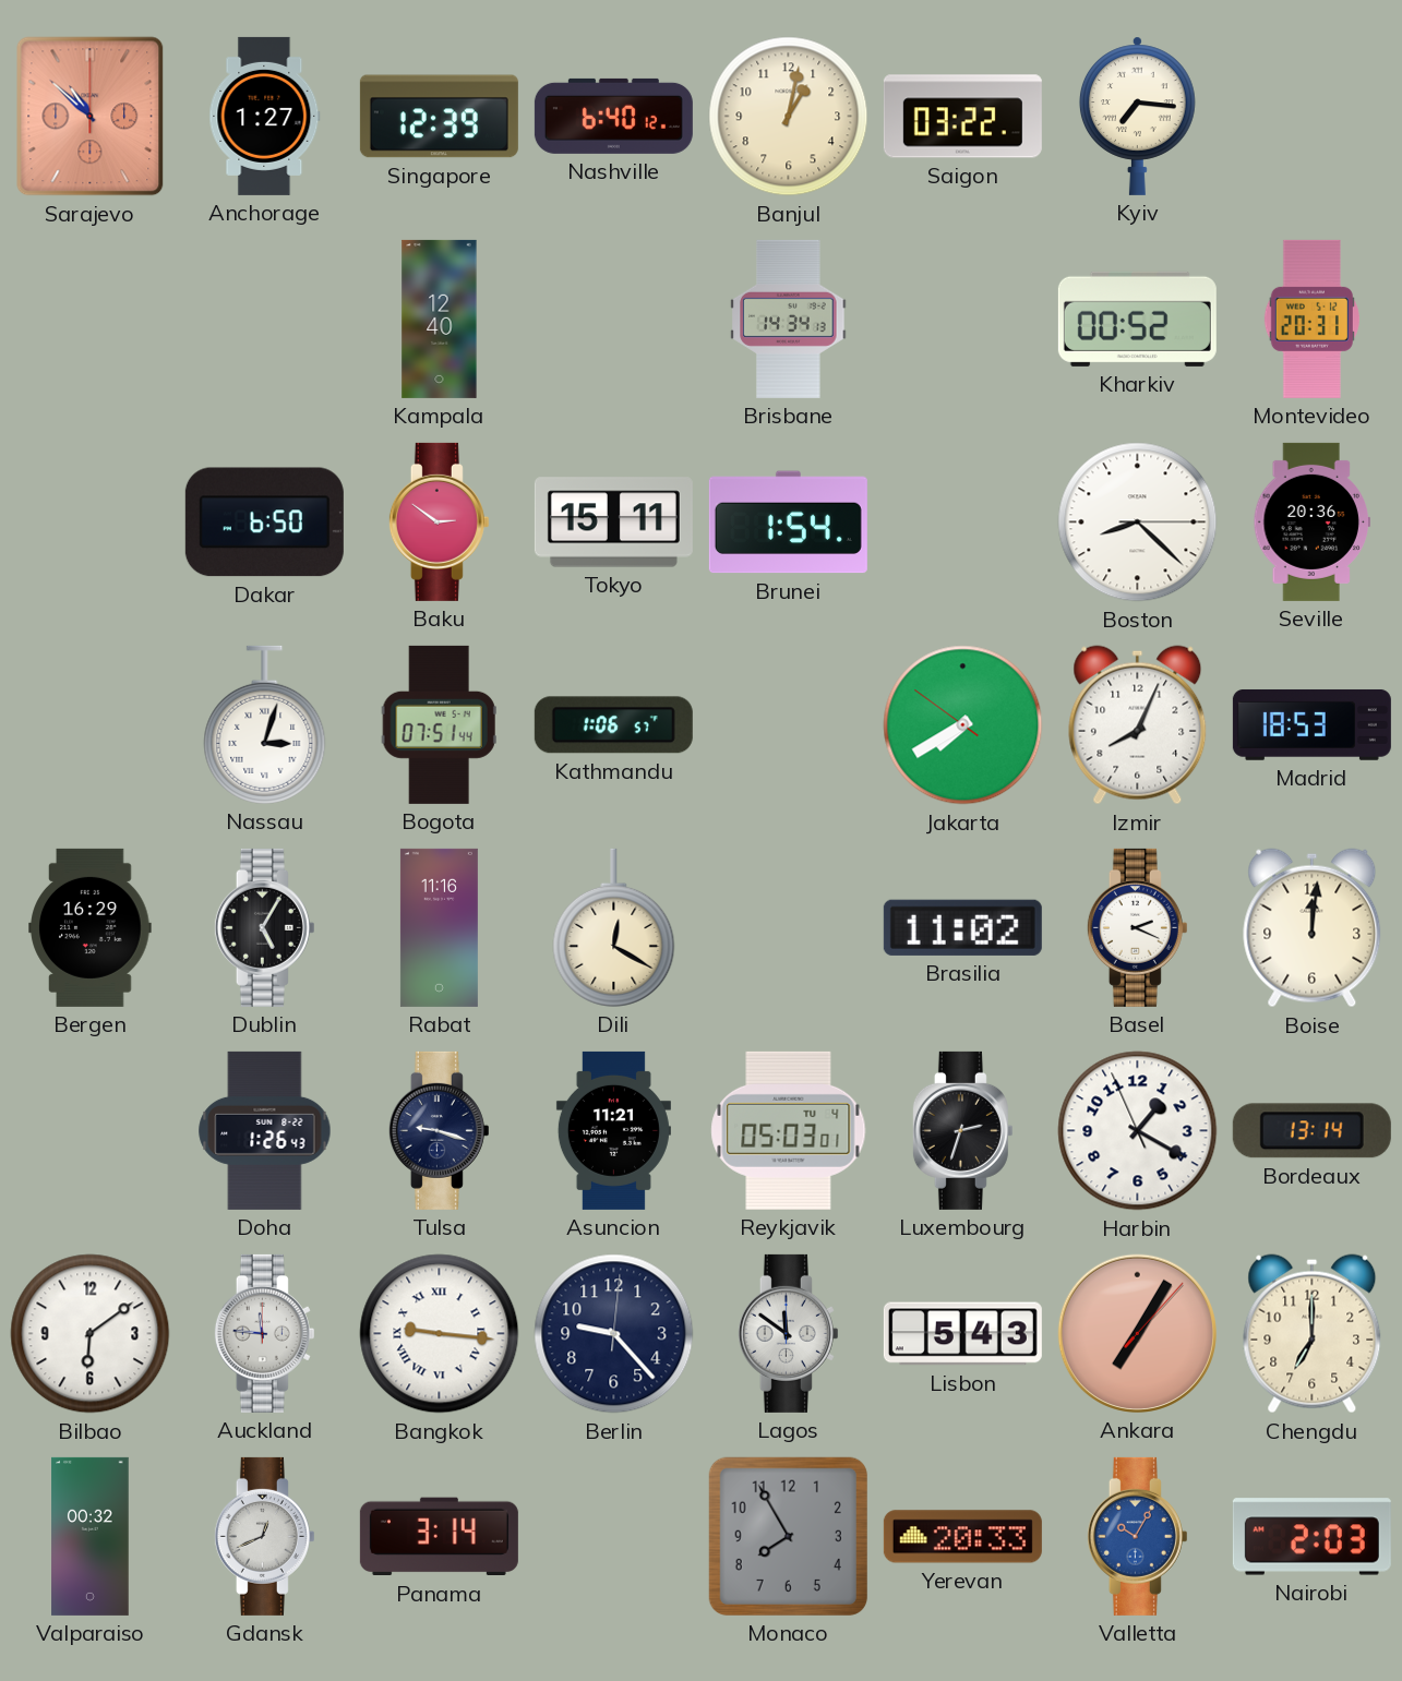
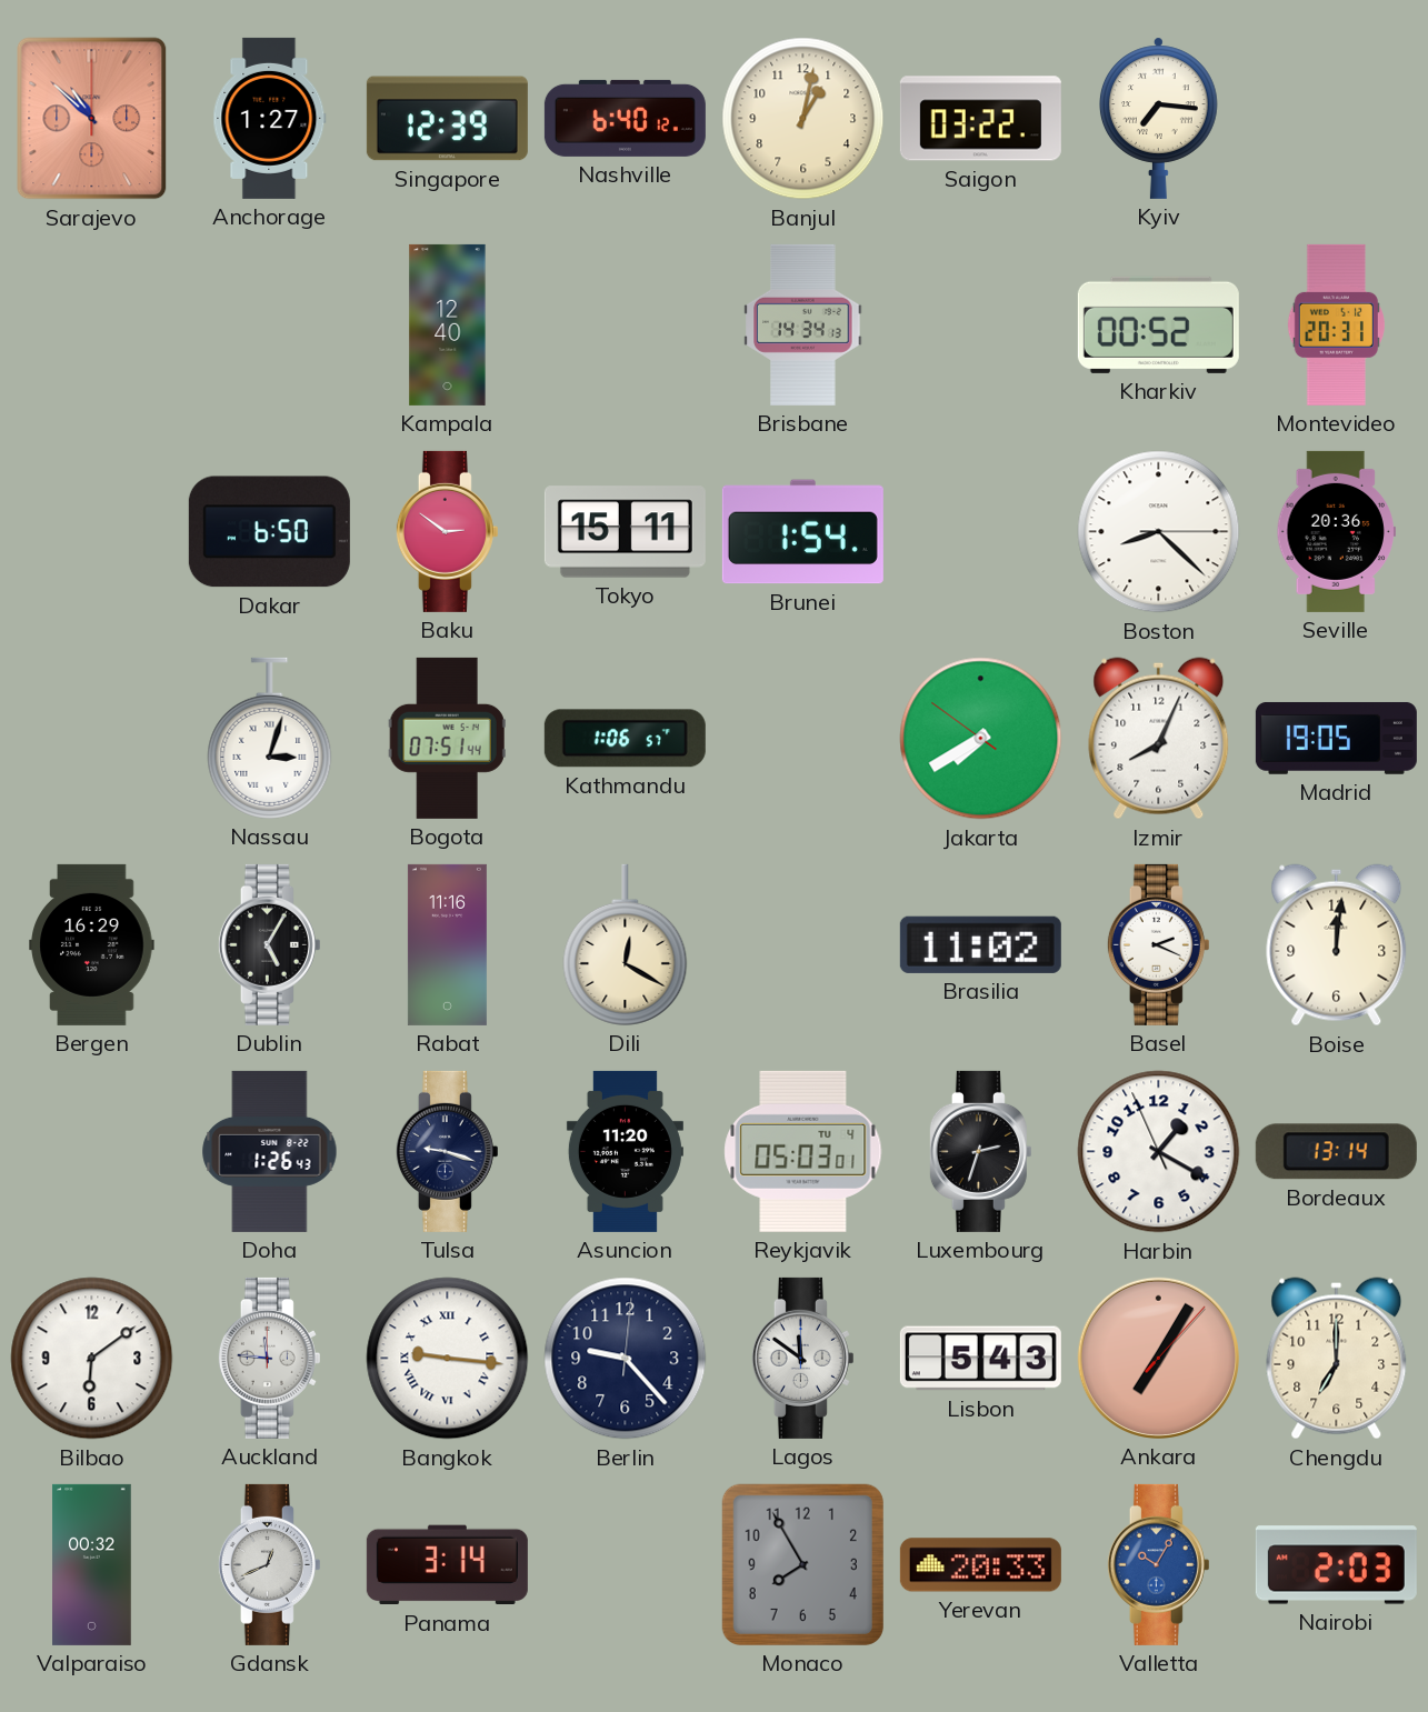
Madrid: 18:53 -> 19:05
Asuncion: 11:21 -> 11:20
